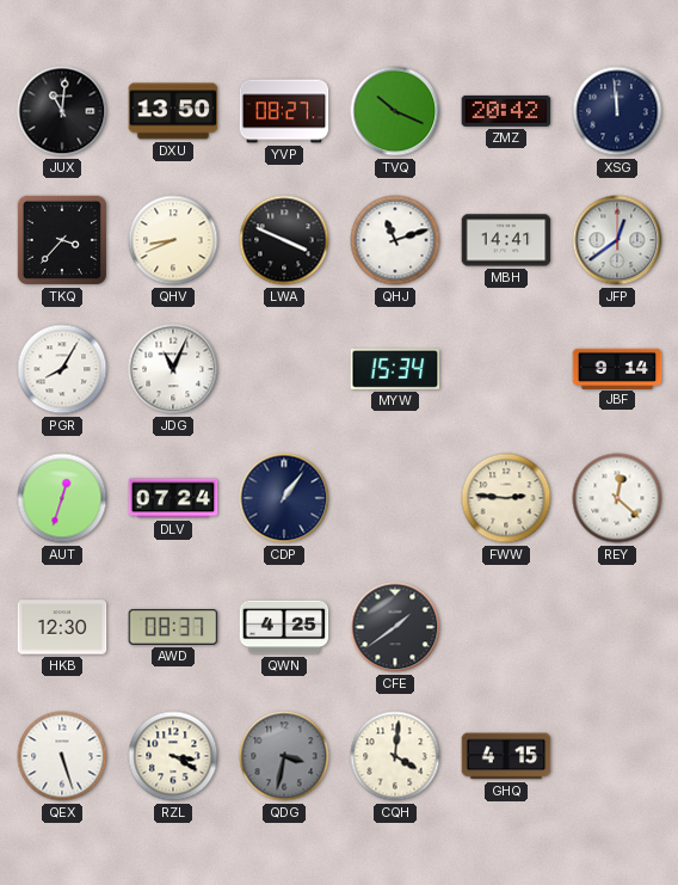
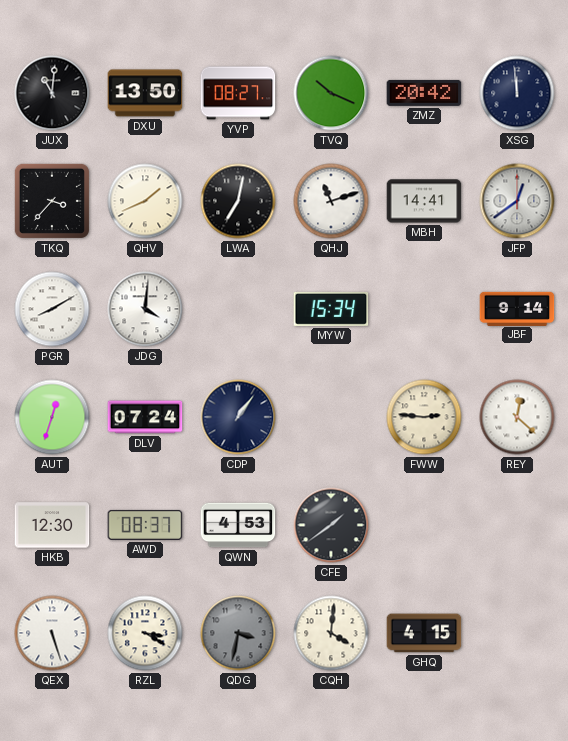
QHV: 8:41 -> 1:41
LWA: 3:49 -> 7:02
PGR: 8:05 -> 8:10
JDG: 11:04 -> 4:01
QWN: 4:25 -> 4:53
